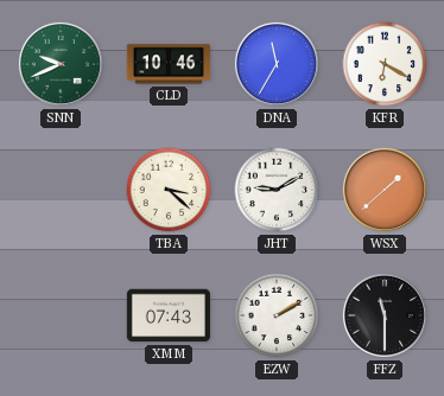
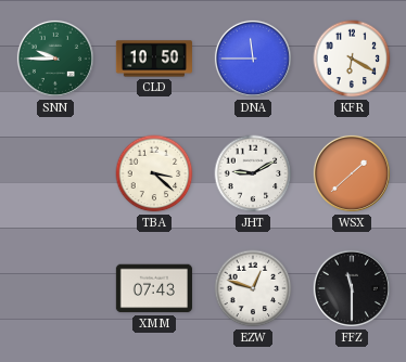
SNN: 9:41 -> 9:45
CLD: 10:46 -> 10:50
DNA: 11:35 -> 11:45
EZW: 2:10 -> 12:48
